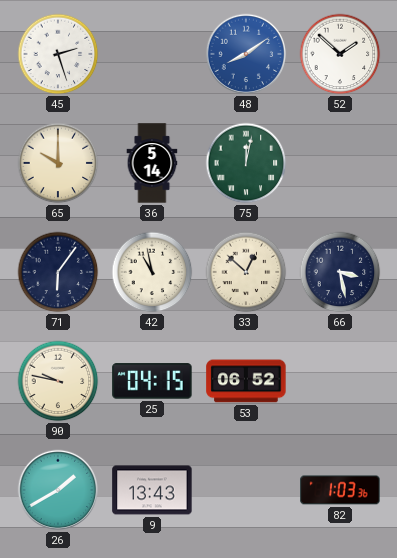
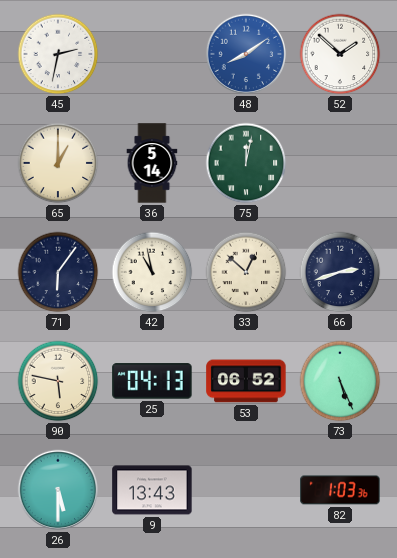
45: 2:27 -> 2:32
65: 10:00 -> 1:00
66: 3:28 -> 2:42
90: 9:47 -> 5:47
25: 04:15 -> 04:13
73: none -> 5:26
26: 1:40 -> 5:30
